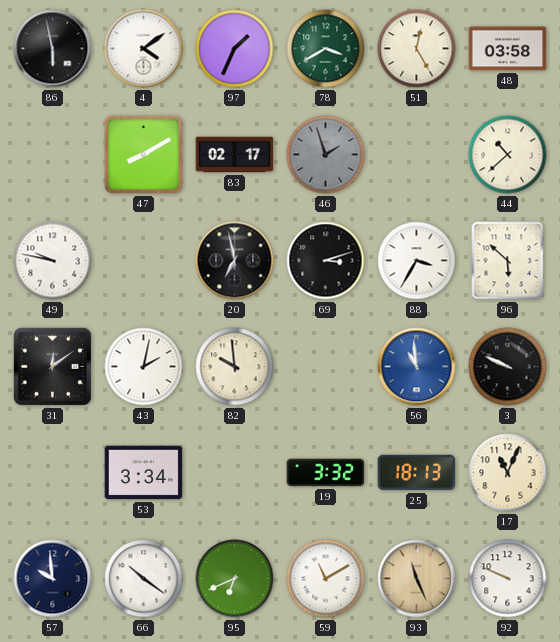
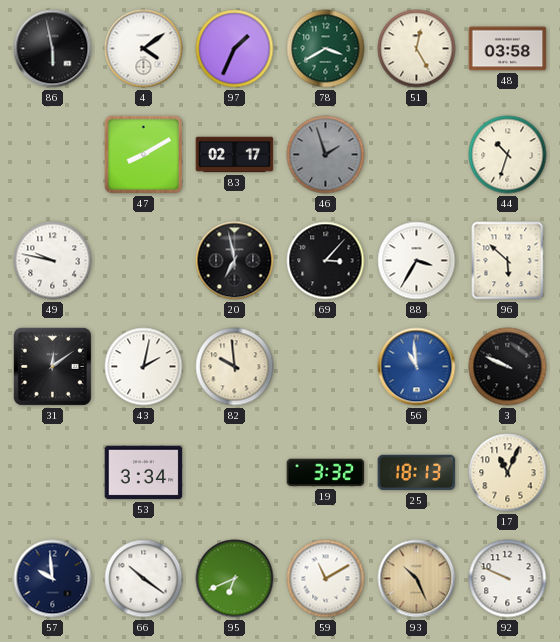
44: 10:38 -> 10:33
69: 3:12 -> 3:07
93: 11:26 -> 10:26
